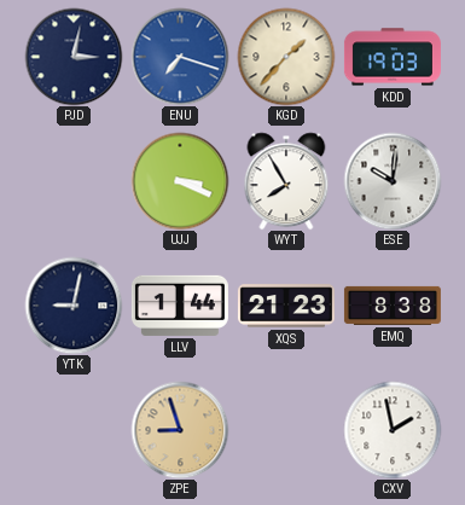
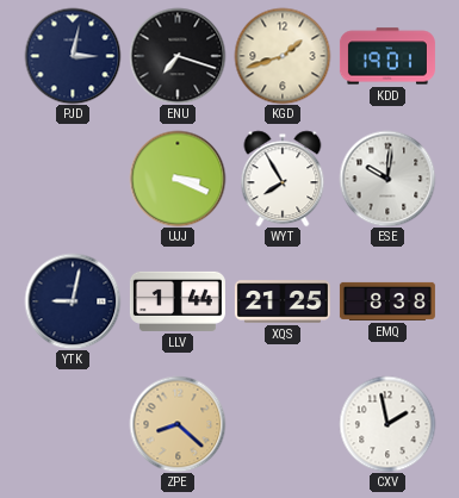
ENU dial: blue -> black
KGD: 1:37 -> 1:42
KDD: 19:03 -> 19:01
XQS: 21:23 -> 21:25
ZPE: 8:57 -> 8:22
